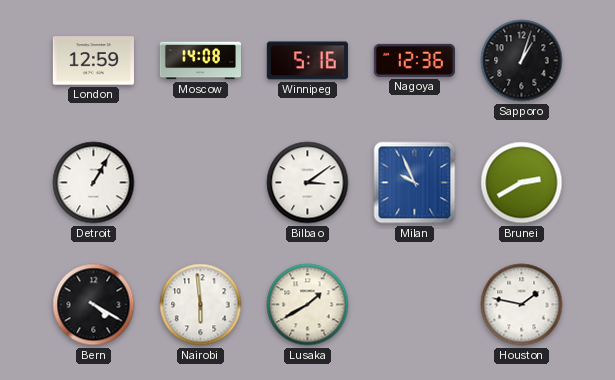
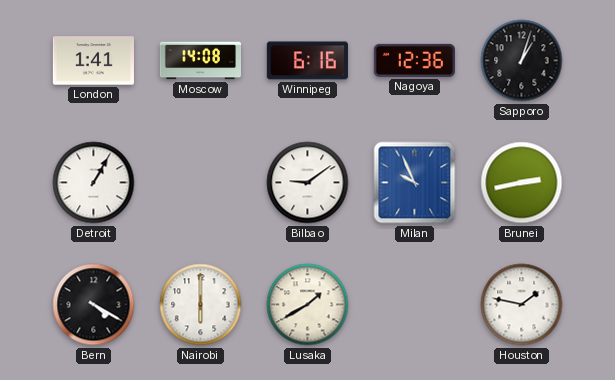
London: 12:59 -> 1:41
Winnipeg: 5:16 -> 6:16
Bilbao: 3:09 -> 9:09
Brunei: 2:40 -> 2:43
Nairobi: 5:59 -> 6:00
